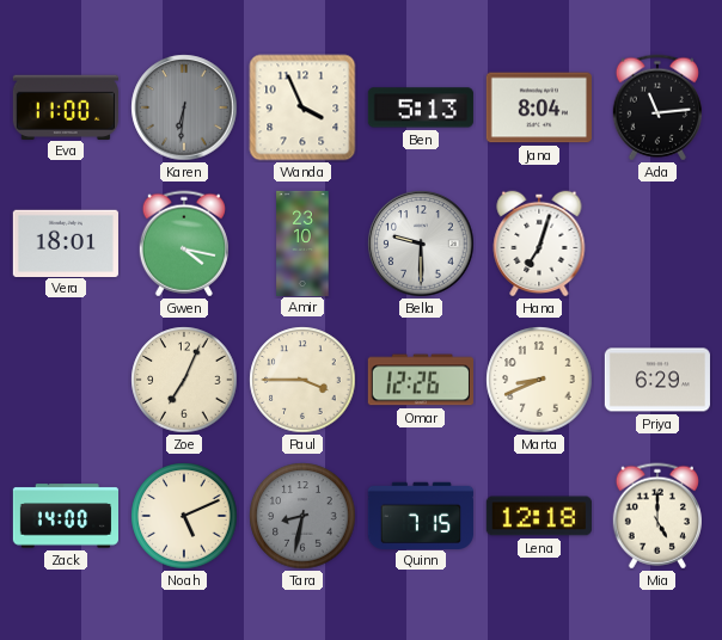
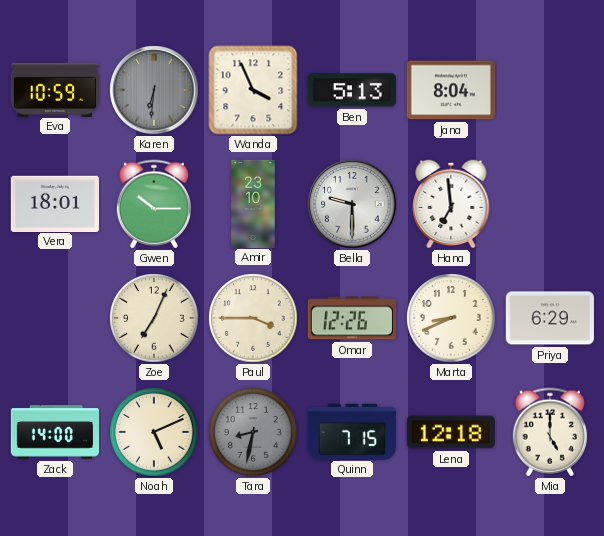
Eva: 11:00 -> 10:59
Ada: 11:14 -> none
Gwen: 4:17 -> 10:15
Hana: 7:03 -> 6:59
